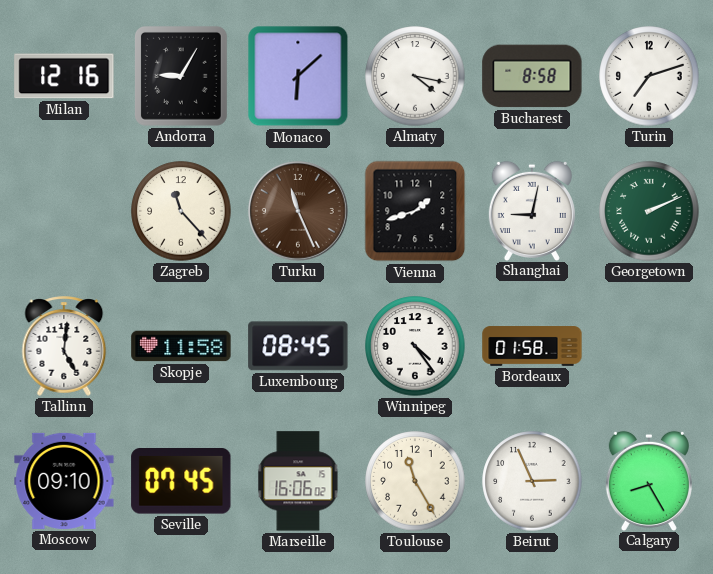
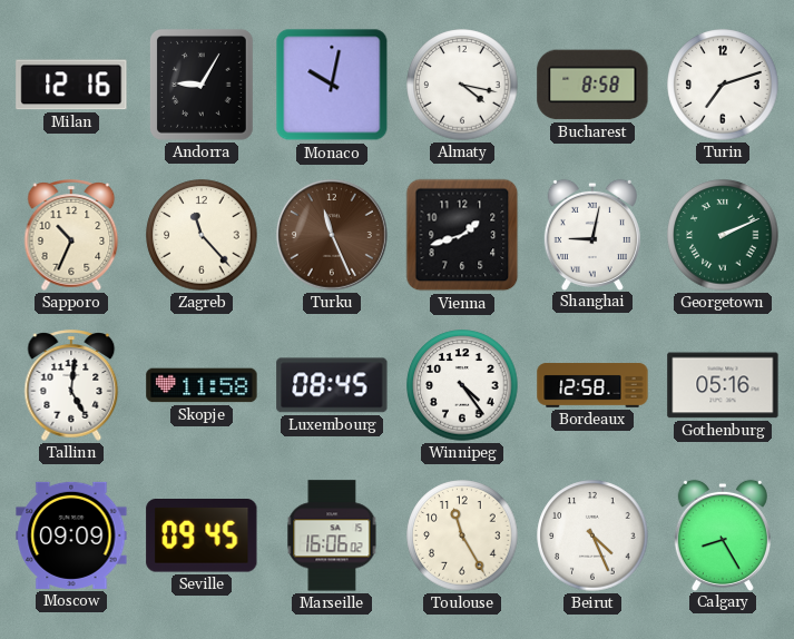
Monaco: 6:08 -> 10:02
Sapporo: none -> 10:34
Bordeaux: 01:58 -> 12:58
Gothenburg: none -> 05:16
Moscow: 09:10 -> 09:09
Seville: 07:45 -> 09:45
Beirut: 2:56 -> 4:26
